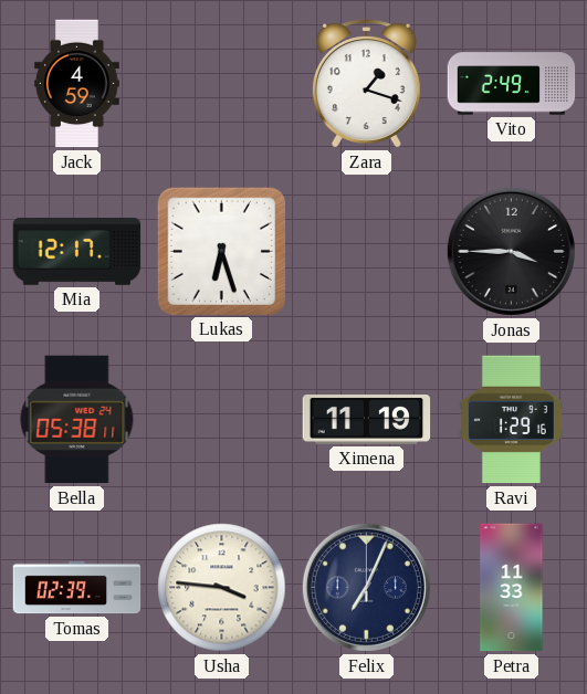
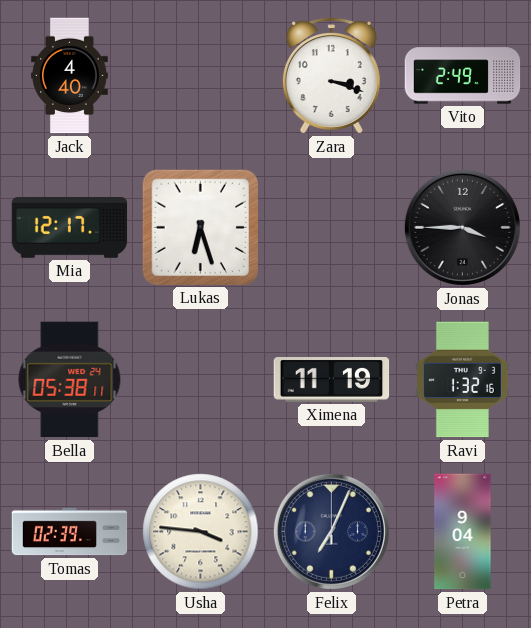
Jack: 4:59 -> 4:40
Zara: 1:18 -> 3:18
Ravi: 1:29 -> 1:32
Petra: 11:33 -> 9:04
